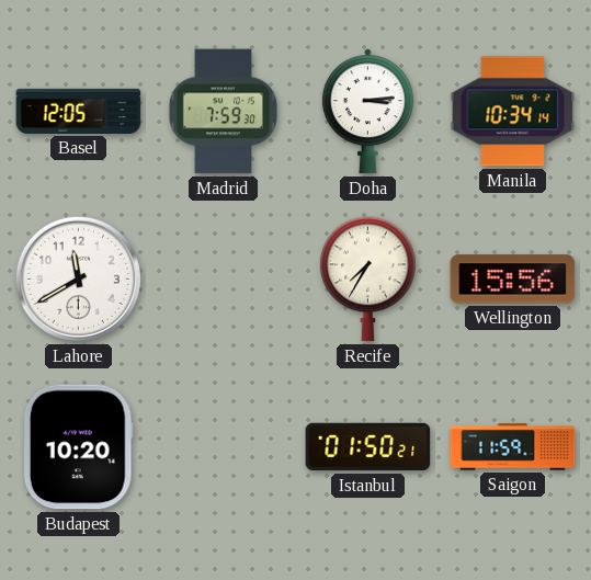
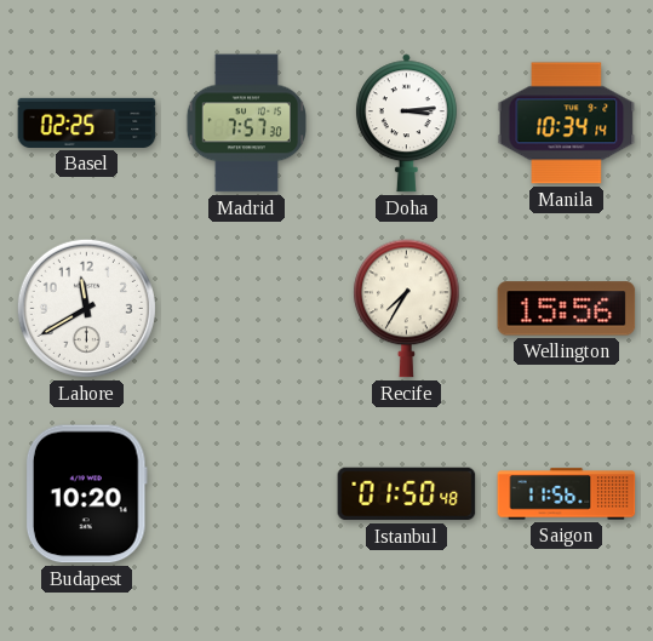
Basel: 12:05 -> 02:25
Madrid: 7:59 -> 7:57
Istanbul: 01:50:21 -> 01:50:48
Saigon: 11:59 -> 11:56
